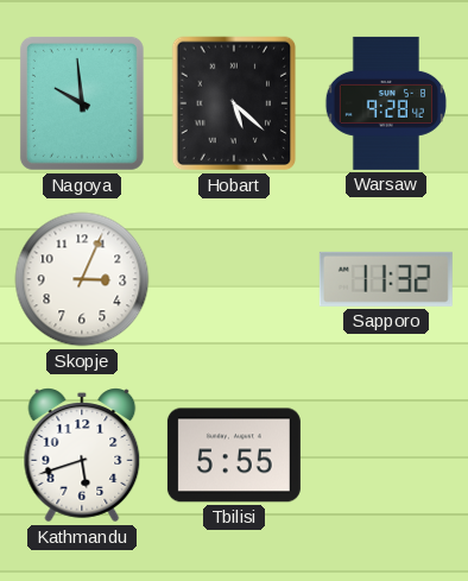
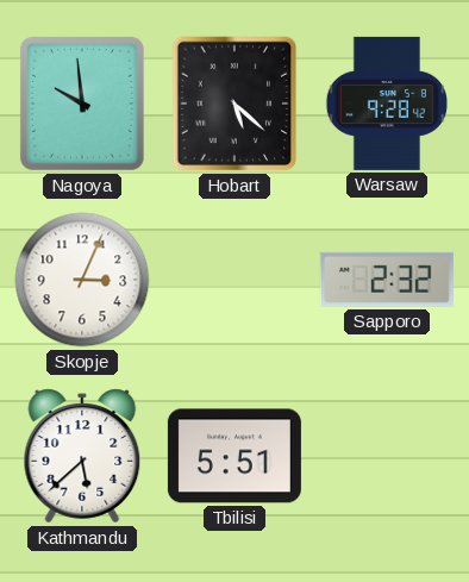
Sapporo: 11:32 -> 2:32
Kathmandu: 5:42 -> 5:38
Tbilisi: 5:55 -> 5:51
